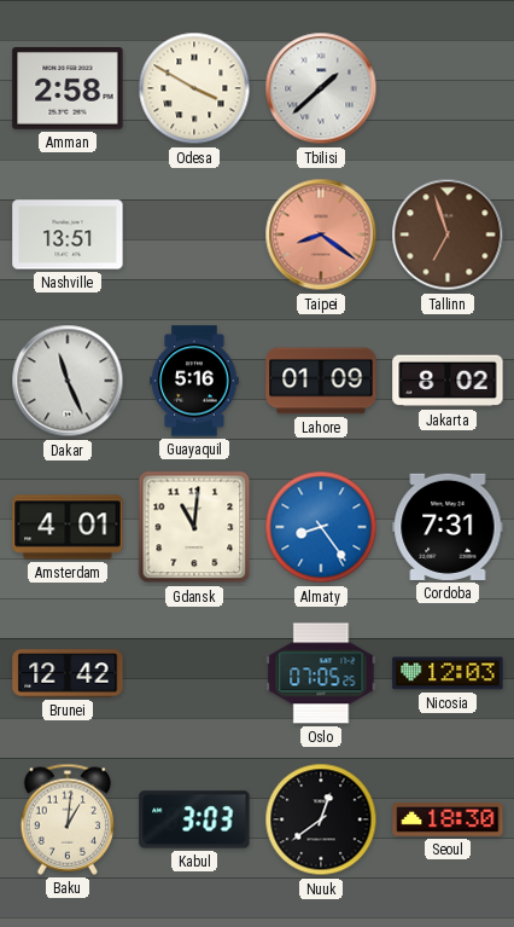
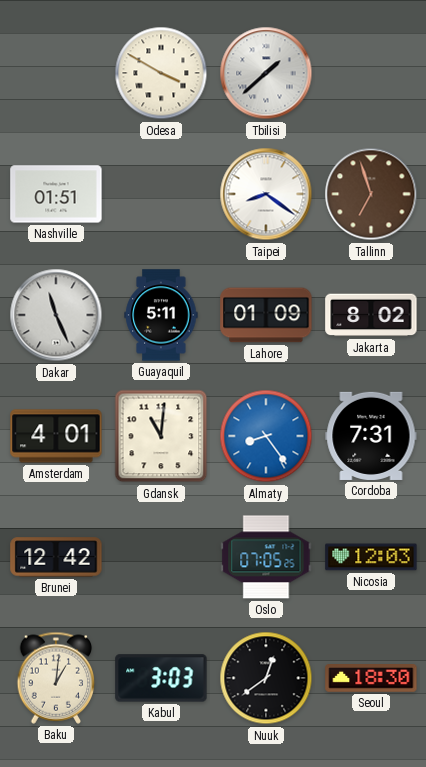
Amman: 2:58 -> none
Nashville: 13:51 -> 01:51
Taipei dial: salmon -> white
Guayaquil: 5:16 -> 5:11
